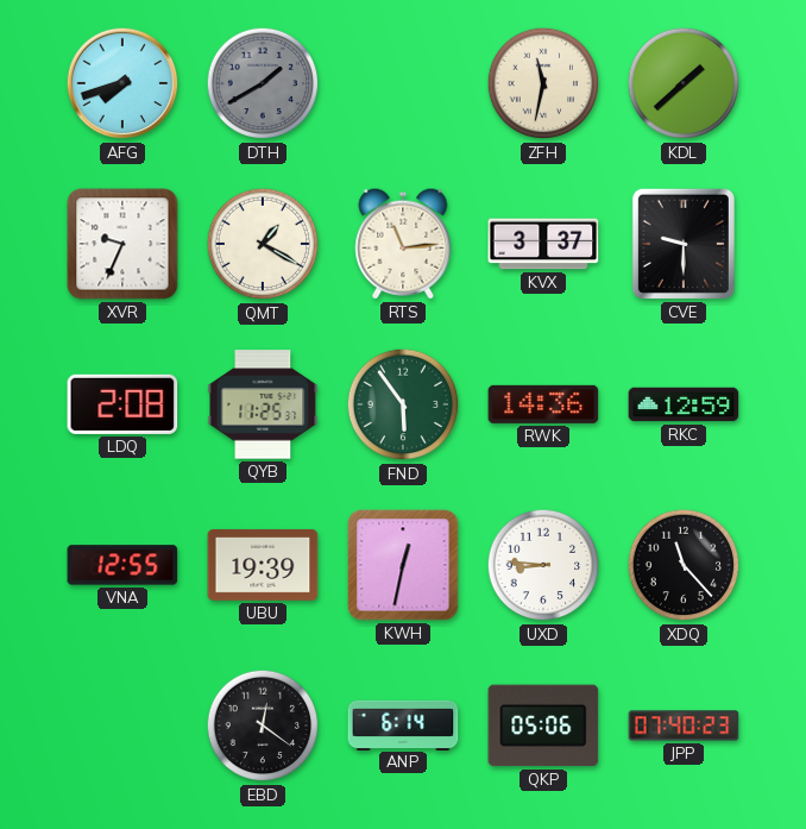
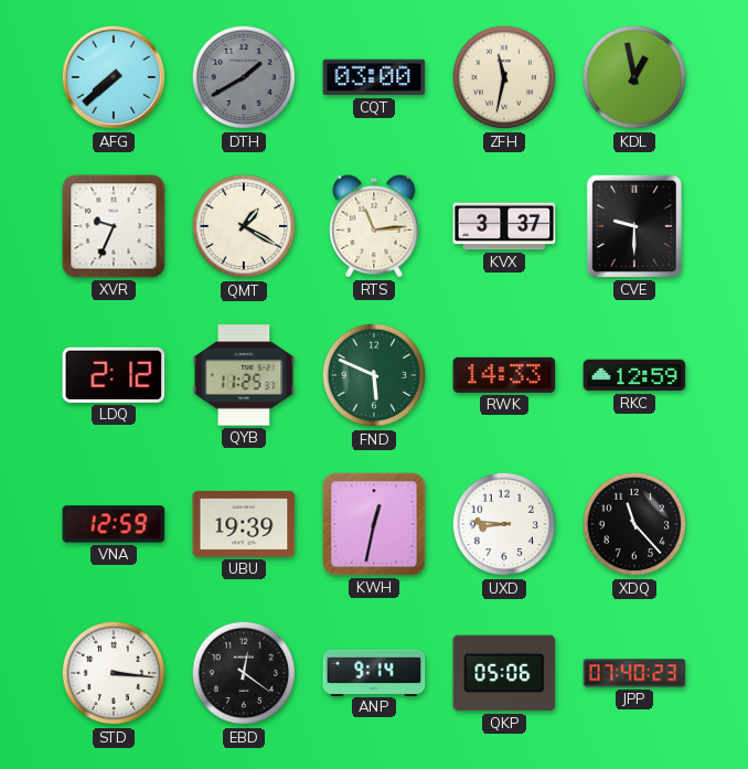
AFG: 7:42 -> 7:38
CQT: none -> 03:00
KDL: 1:38 -> 12:58
LDQ: 2:08 -> 2:12
FND: 5:54 -> 5:49
RWK: 14:36 -> 14:33
VNA: 12:55 -> 12:59
STD: none -> 3:16
ANP: 6:14 -> 9:14
